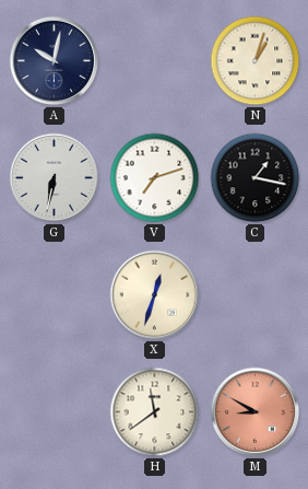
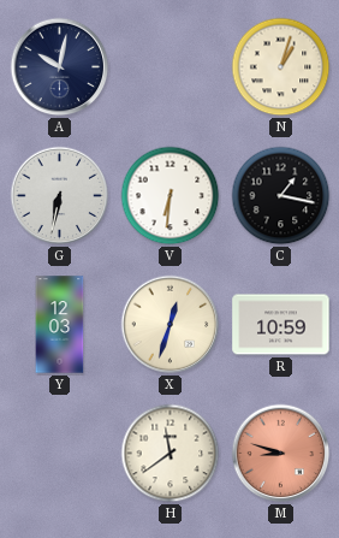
V: 7:12 -> 6:31
Y: none -> 12:03
R: none -> 10:59
M: 8:50 -> 8:48
